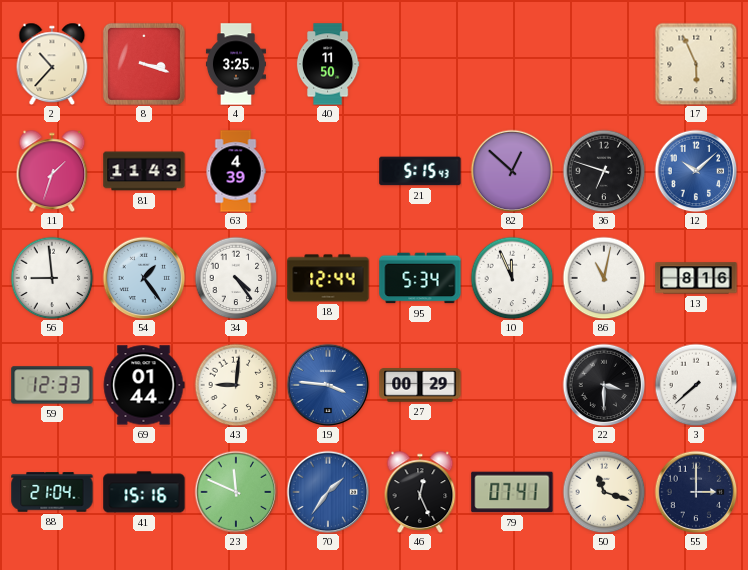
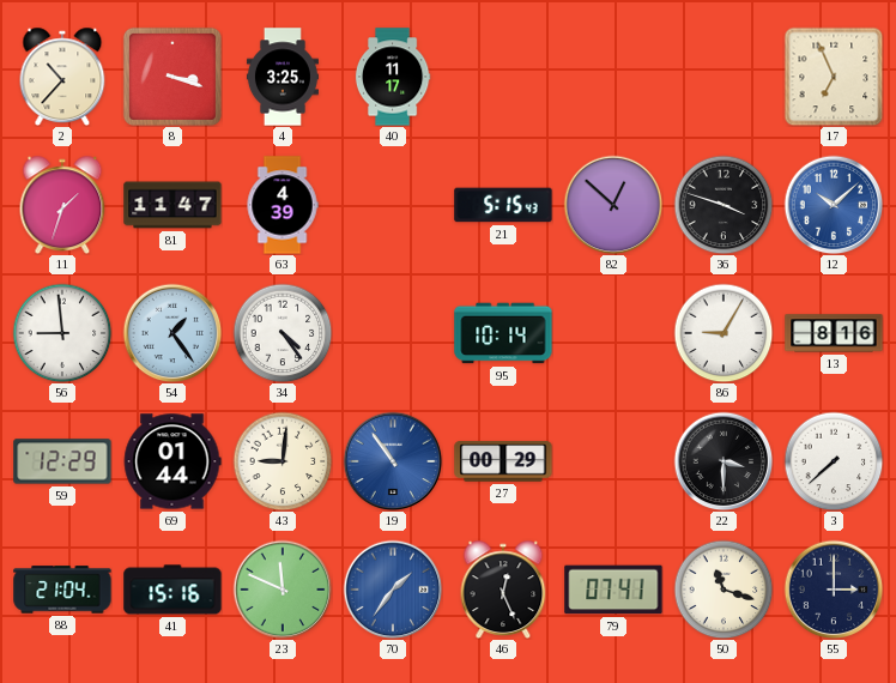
40: 11:50 -> 11:17
17: 5:56 -> 6:56
81: 11:43 -> 11:47
36: 6:48 -> 3:48
18: 12:44 -> none
95: 5:34 -> 10:14
10: 11:56 -> none
86: 11:02 -> 9:05
59: 12:33 -> 12:29
19: 3:46 -> 10:54
